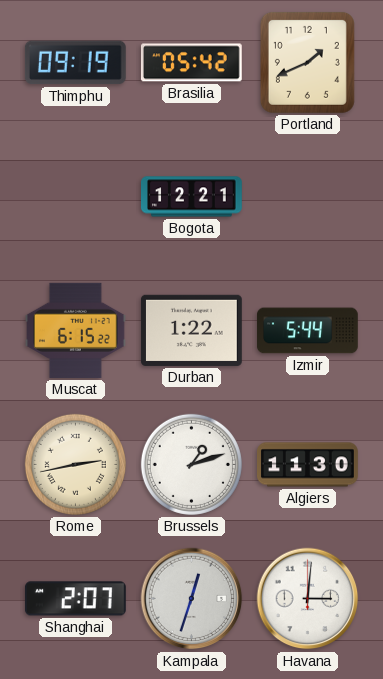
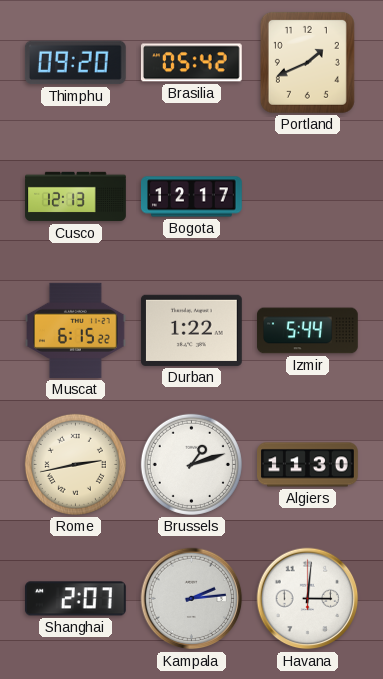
Thimphu: 09:19 -> 09:20
Cusco: none -> 12:13
Bogota: 12:21 -> 12:17
Kampala: 12:33 -> 2:14
